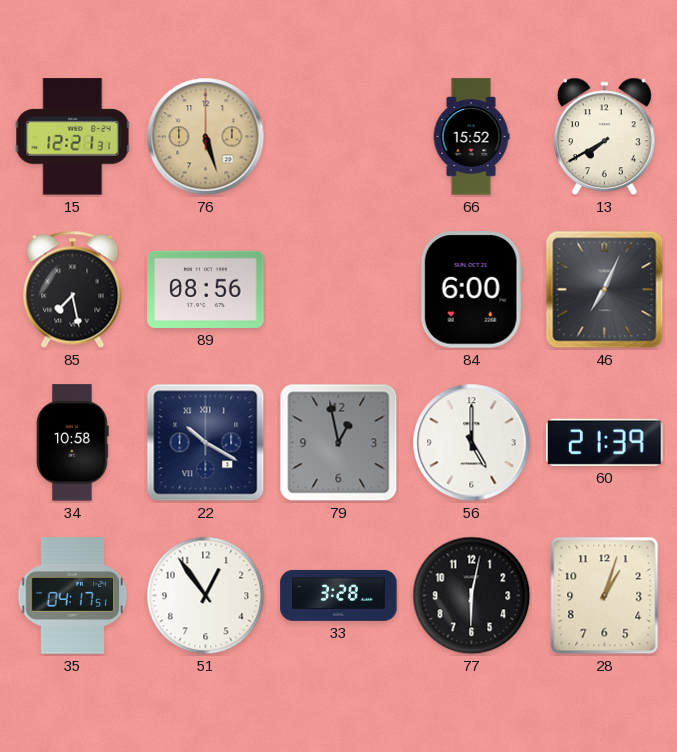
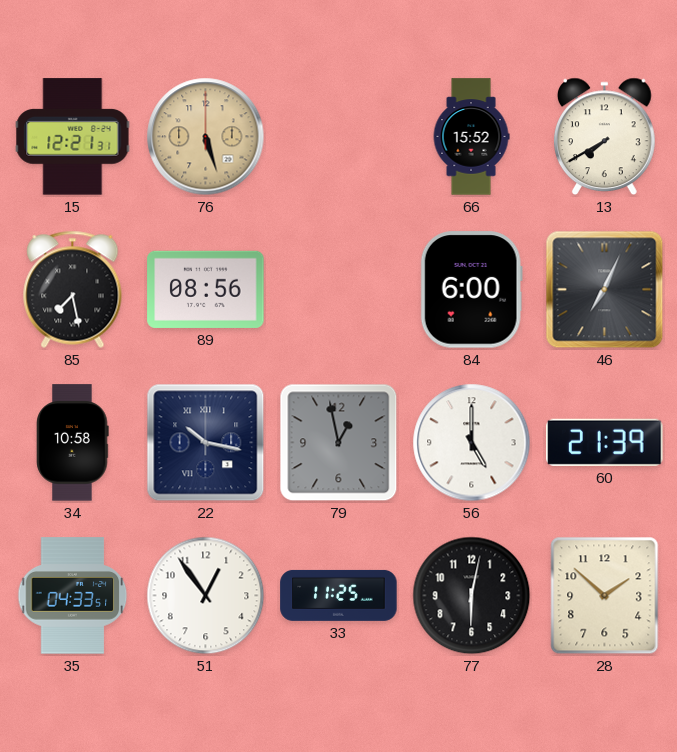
22: 10:20 -> 10:17
35: 04:17 -> 04:33
33: 3:28 -> 11:25
28: 1:03 -> 1:52
